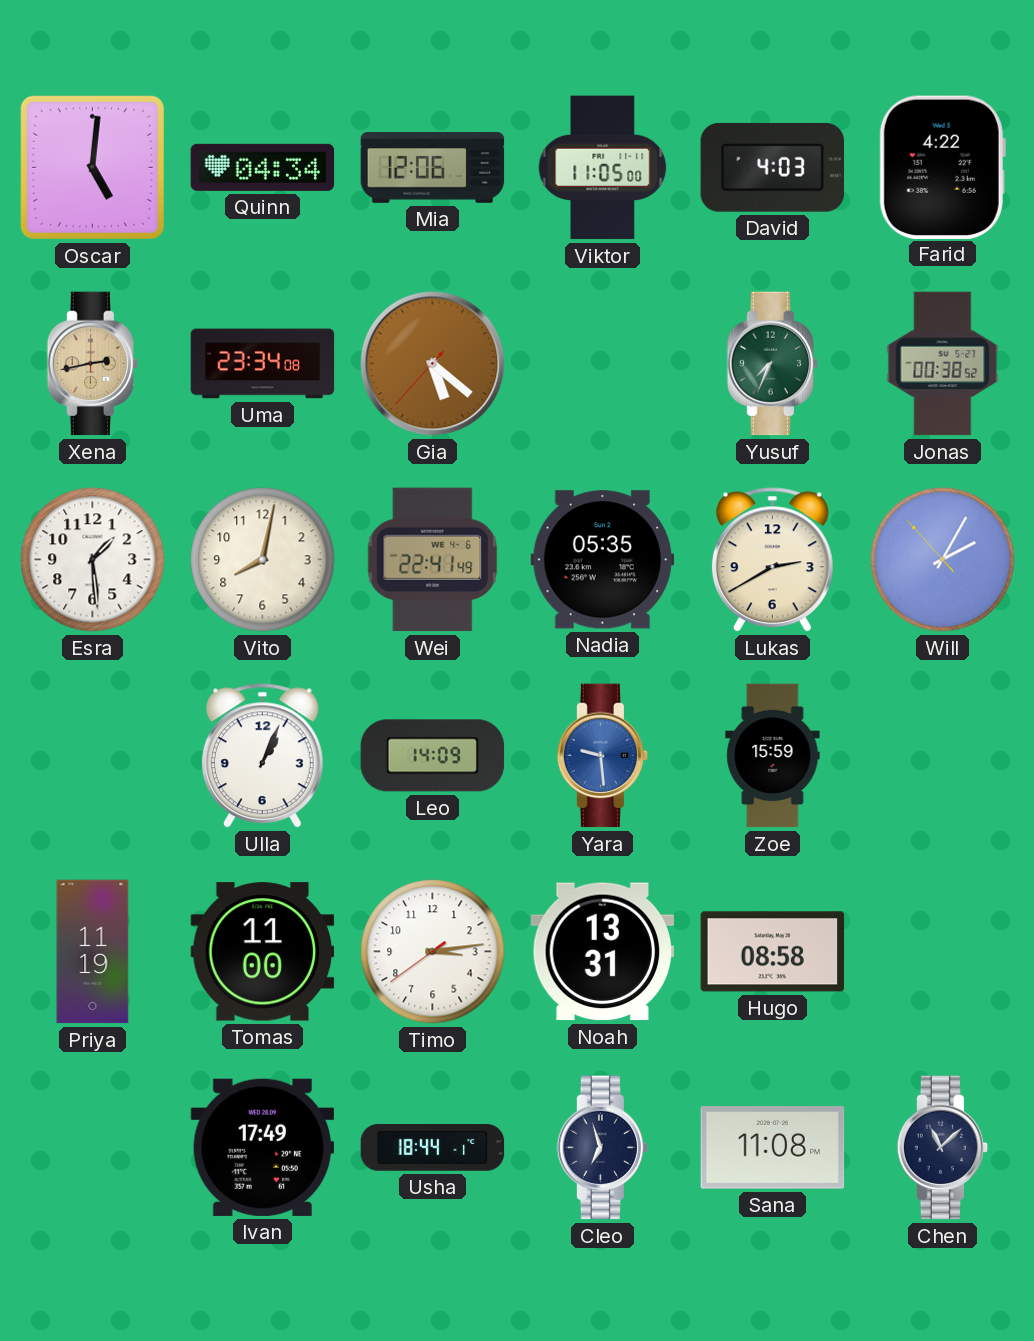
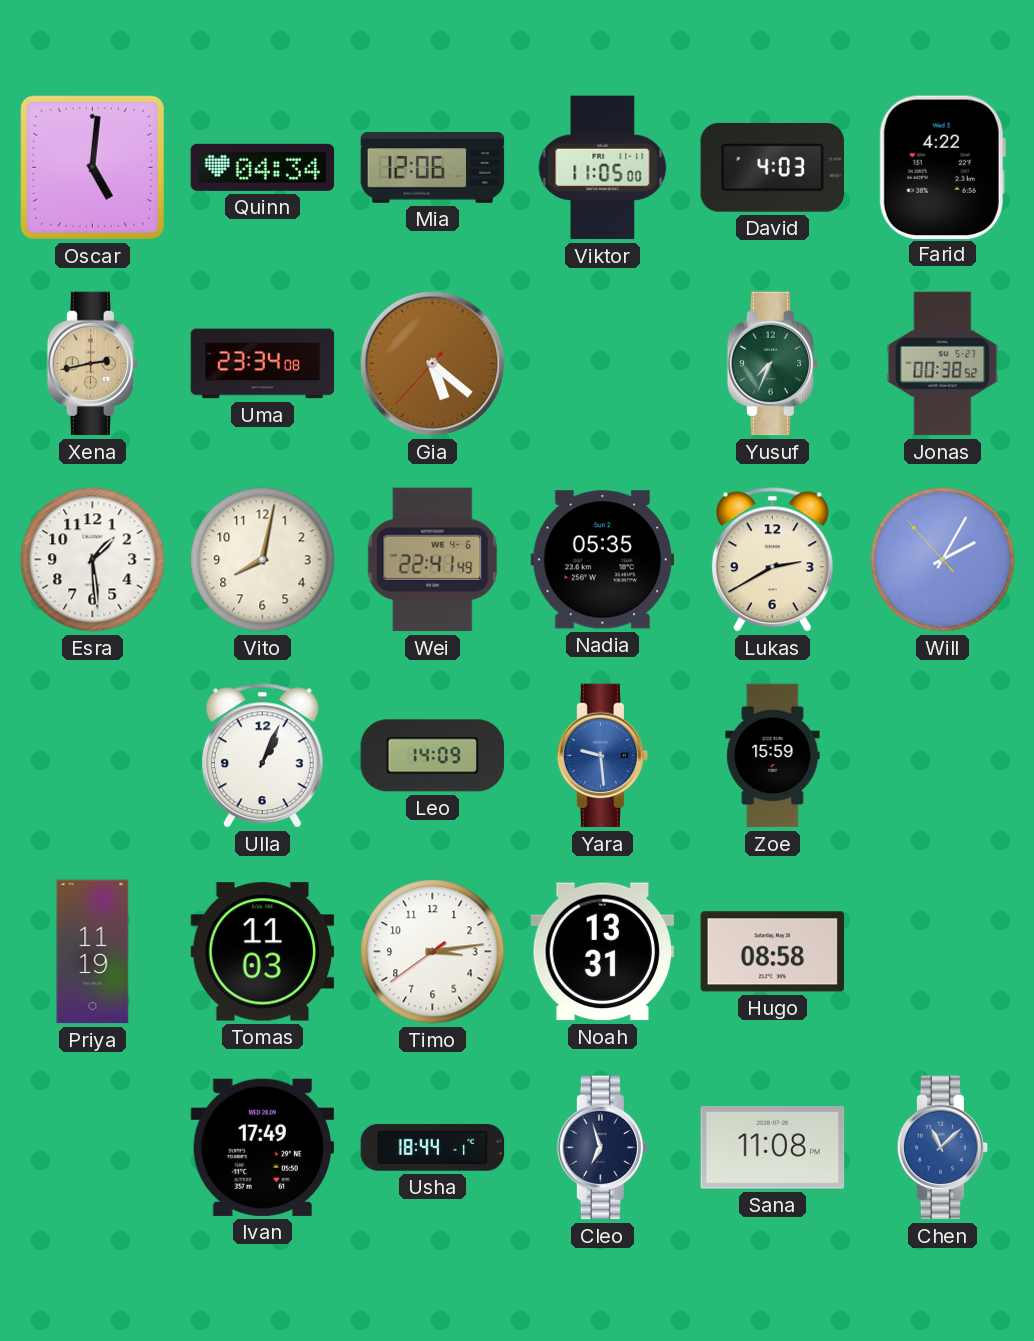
Tomas: 11:00 -> 11:03
Chen dial: navy -> blue
